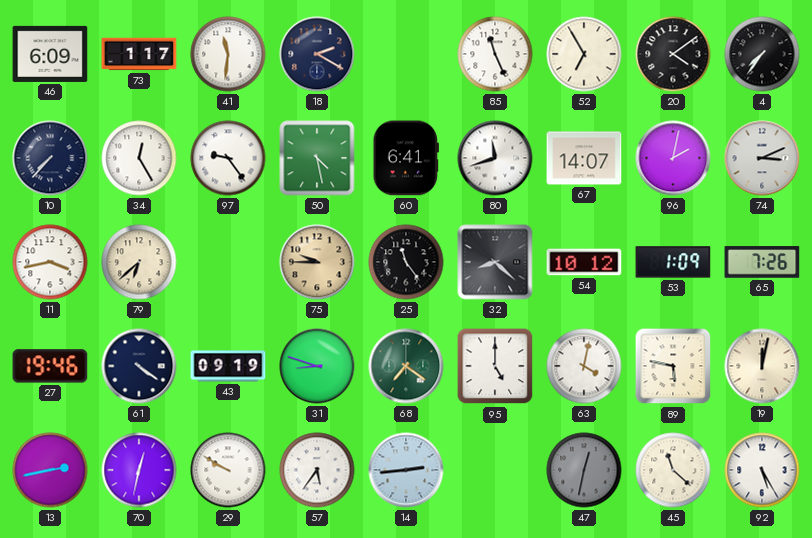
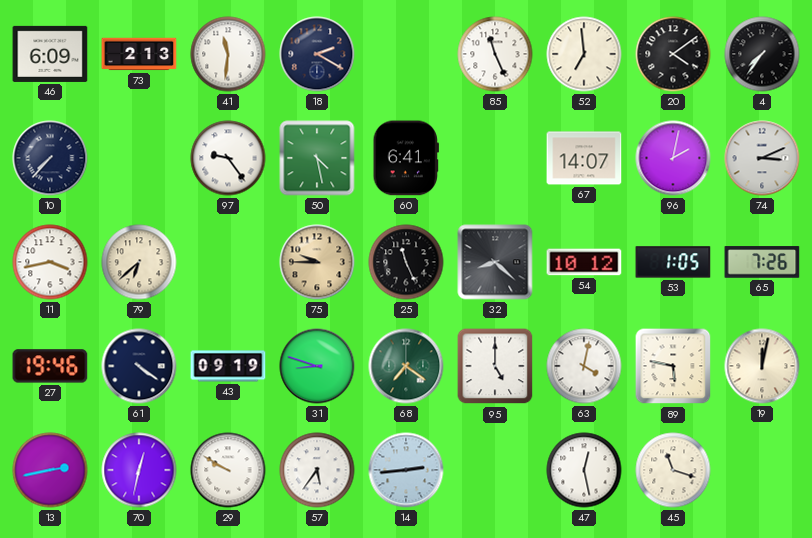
73: 1:17 -> 2:13
52: 6:55 -> 6:59
34: 12:25 -> none
80: 11:42 -> none
25: 11:24 -> 11:26
53: 1:09 -> 1:05
47: 12:32 -> 12:28
47 dial: grey -> white
45: 11:22 -> 11:18
92: 5:25 -> none
